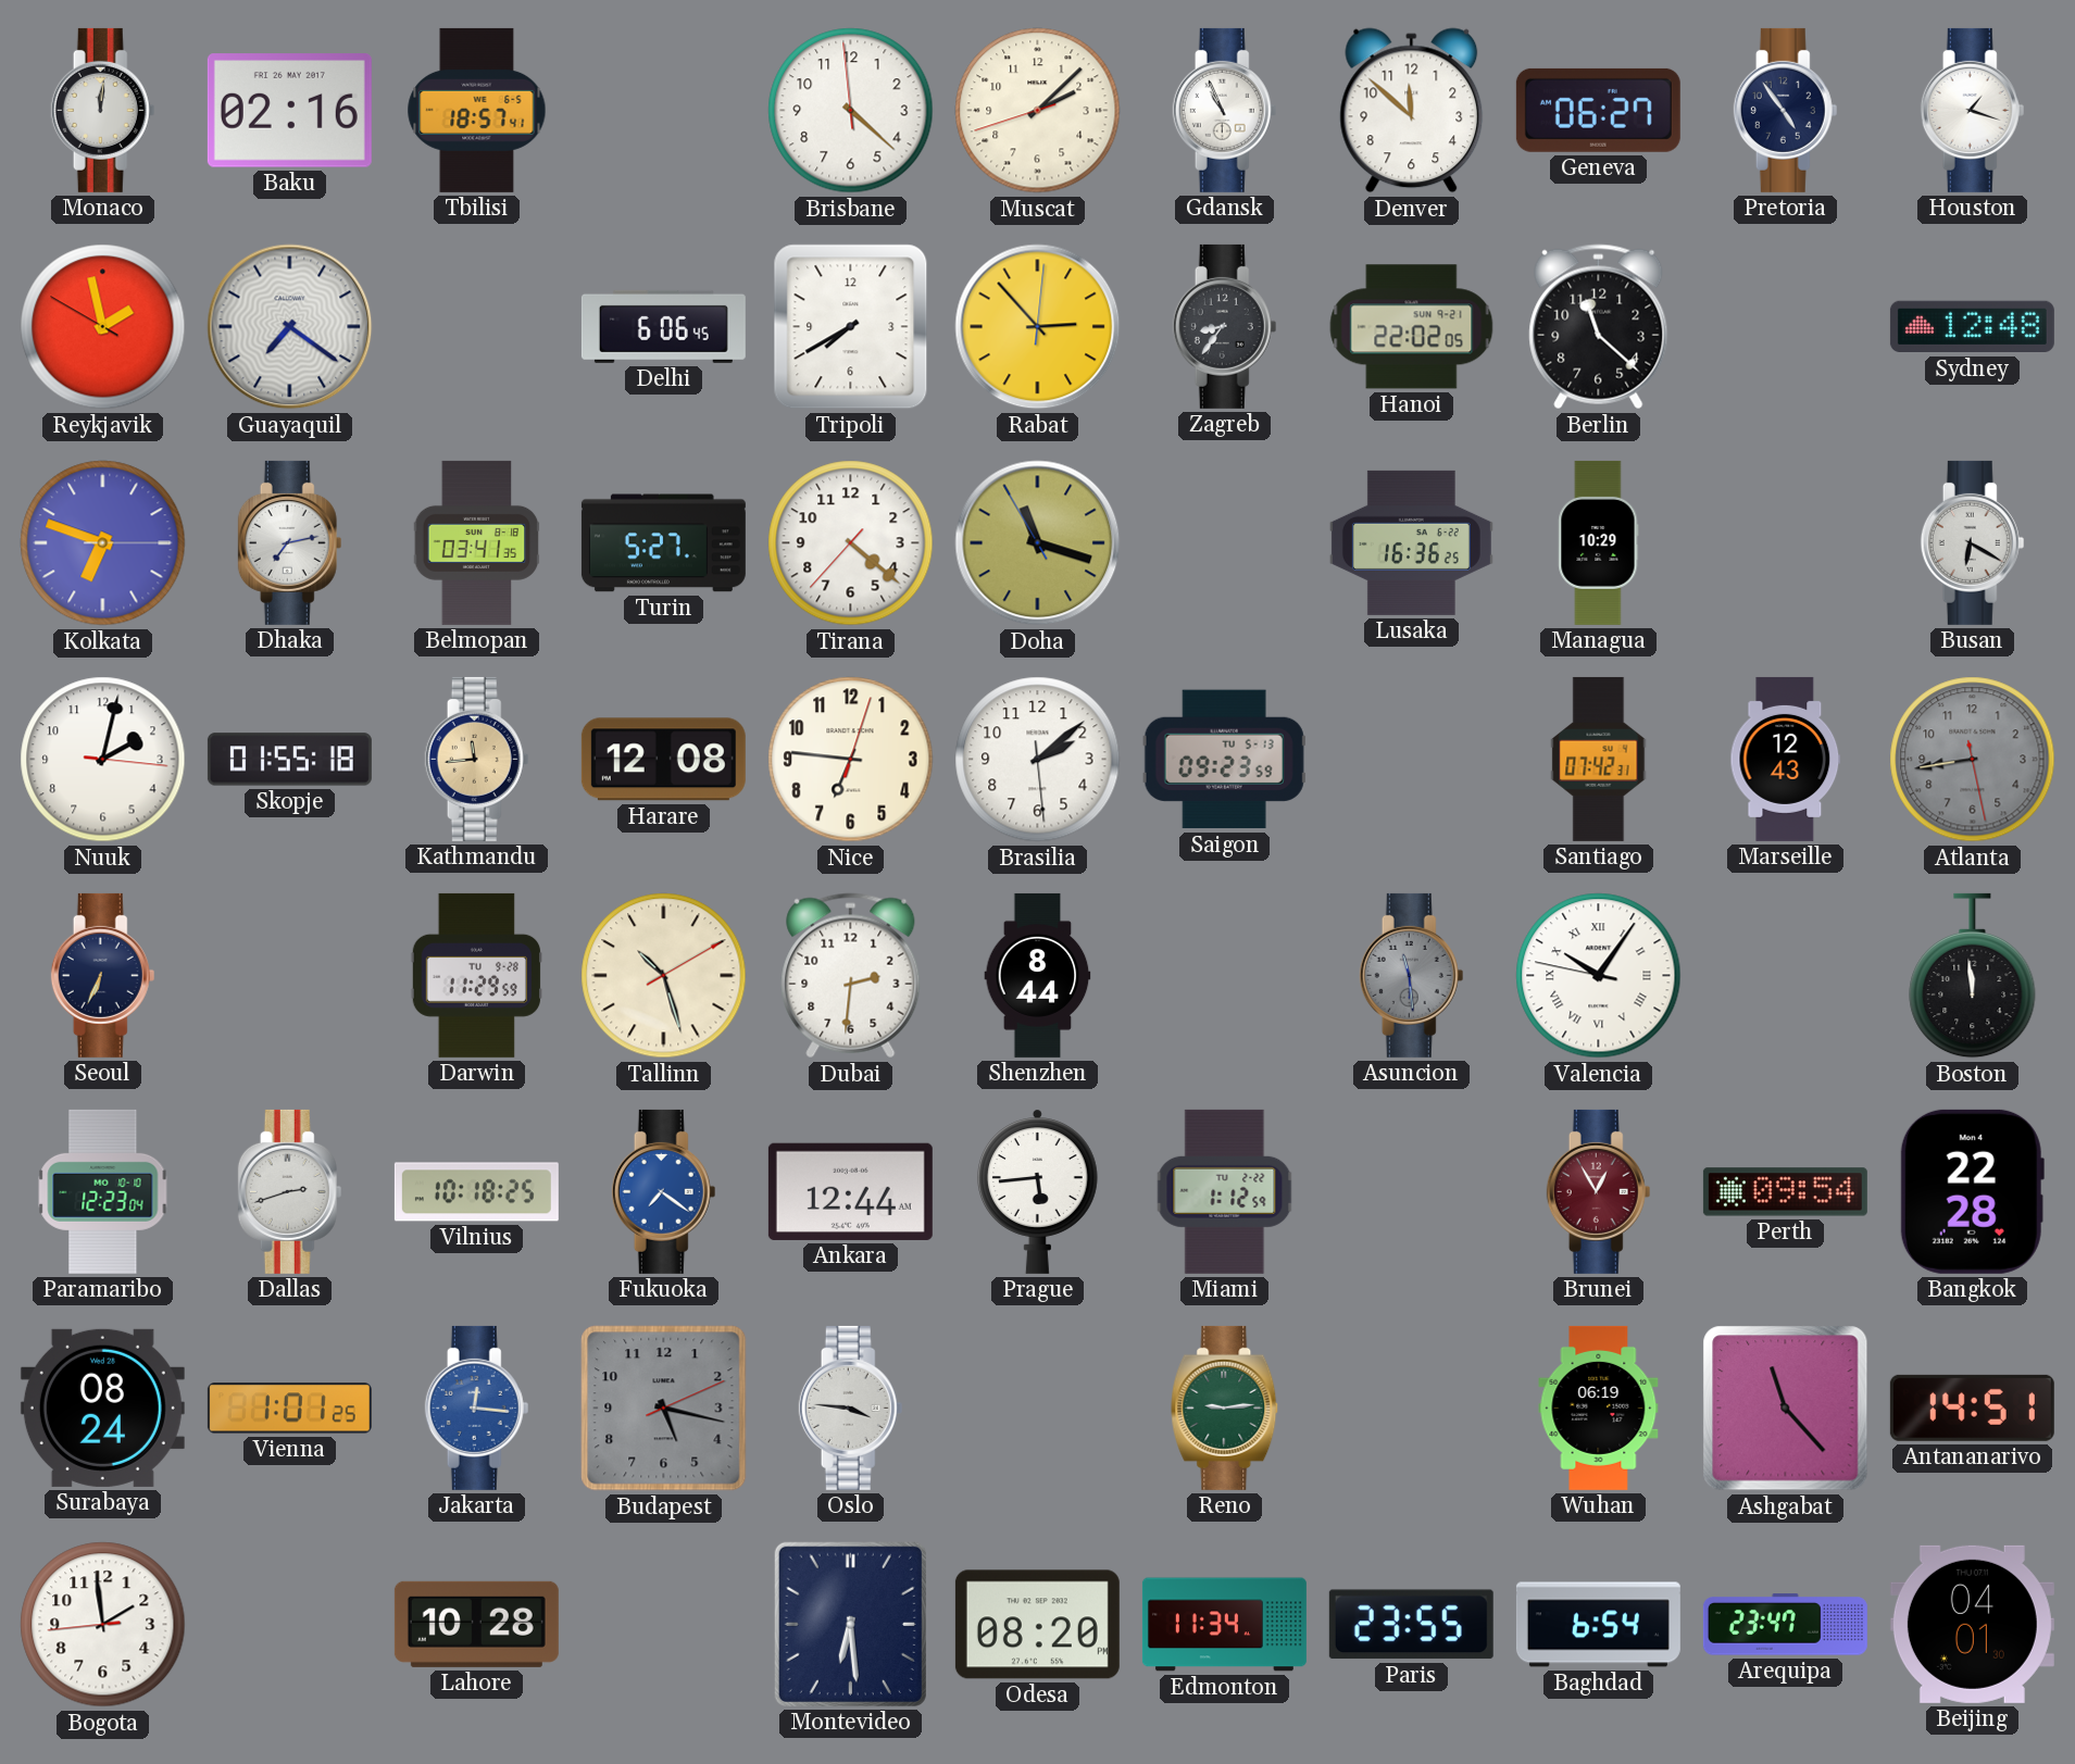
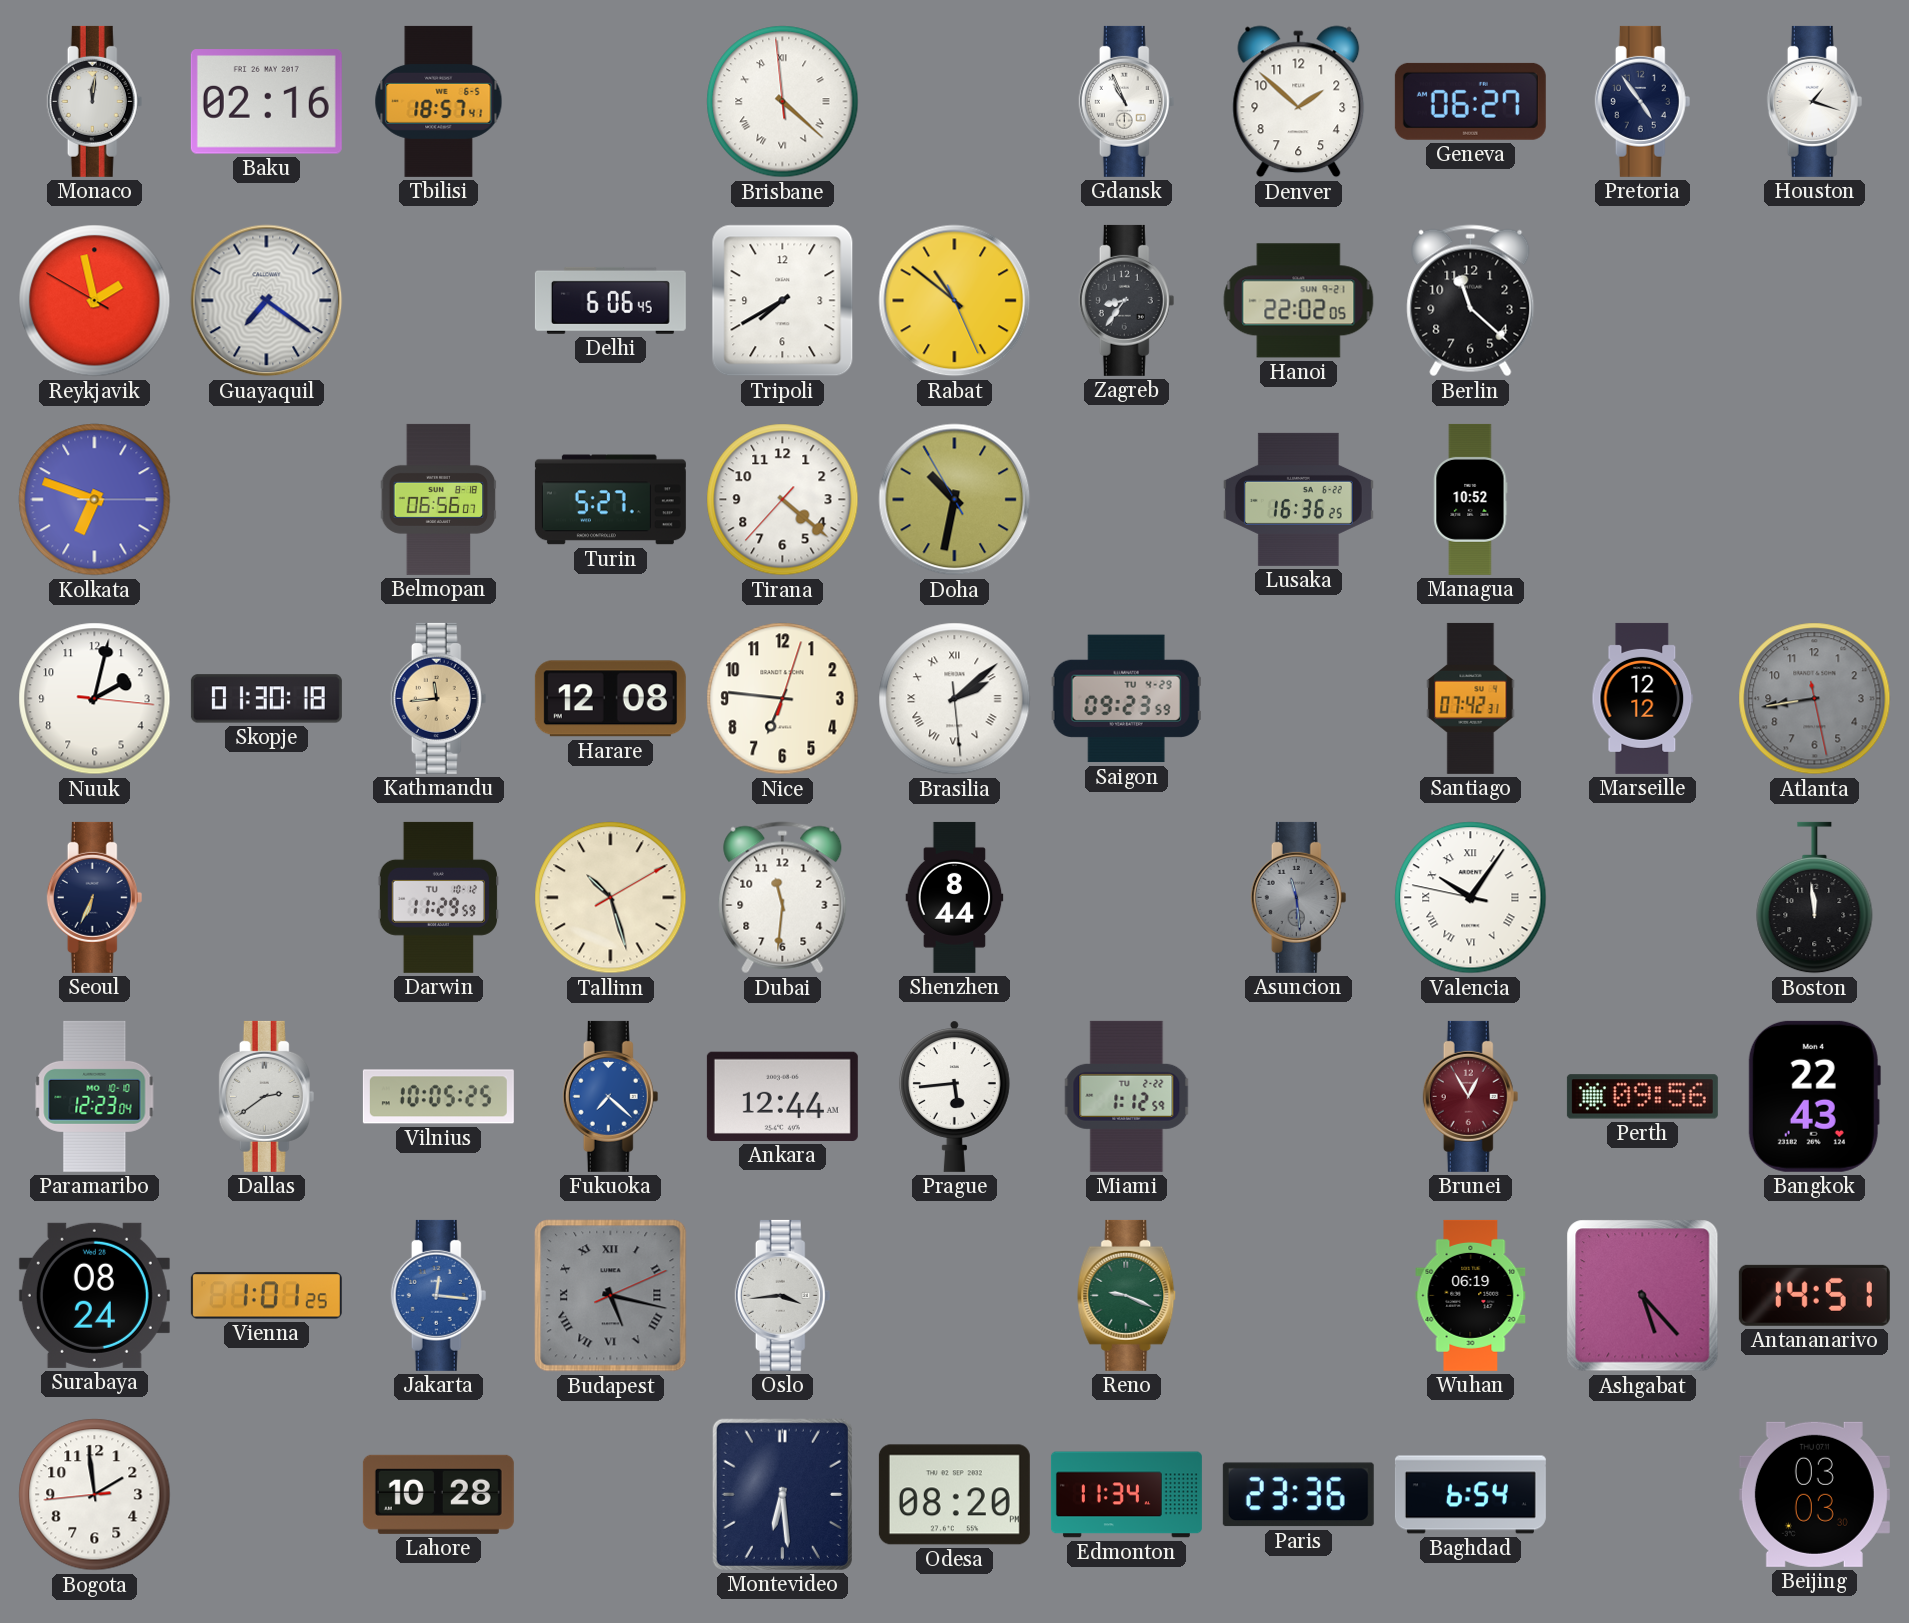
Brisbane numerals: Arabic -> Roman
Muscat: 2:07 -> none
Denver: 11:52 -> 1:52
Rabat: 2:53 -> 10:51
Sydney: 12:48 -> none
Dhaka: 7:13 -> none
Belmopan: 03:41 -> 06:56
Doha: 11:17 -> 10:31
Managua: 10:29 -> 10:52
Busan: 6:20 -> none
Skopje: 01:55 -> 01:30
Brasilia numerals: Arabic -> Roman
Saigon date: TU 5-13 -> TU 4-29
Marseille: 12:43 -> 12:12
Darwin date: TU 9-28 -> TU 10-12
Dubai: 2:31 -> 11:31
Dallas: 2:42 -> 2:39
Vilnius: 10:18 -> 10:05
Fukuoka: 7:21 -> 7:22
Perth: 09:54 -> 09:56
Bangkok: 22:28 -> 22:43
Budapest numerals: Arabic -> Roman
Oslo: 3:46 -> 3:44
Reno: 9:14 -> 9:19
Ashgabat: 11:23 -> 5:23
Paris: 23:55 -> 23:36
Arequipa: 23:47 -> none
Beijing: 04:01 -> 03:03
